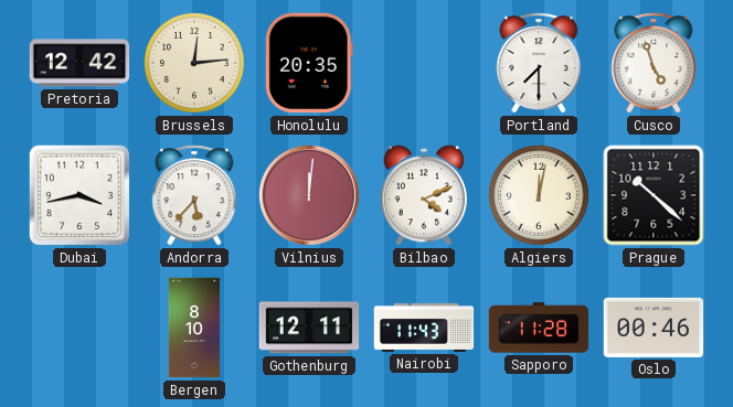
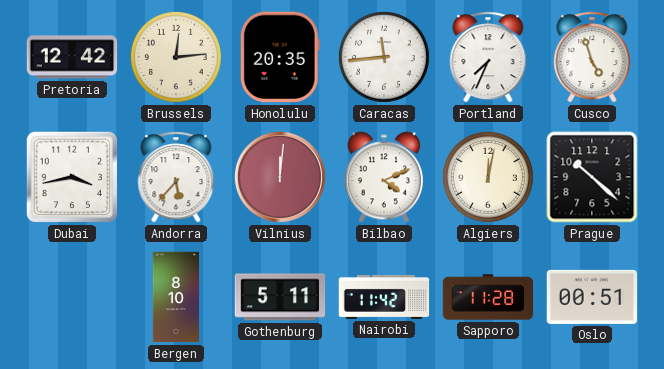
Caracas: none -> 11:44
Portland: 7:30 -> 7:34
Gothenburg: 12:11 -> 5:11
Nairobi: 11:43 -> 11:42
Oslo: 00:46 -> 00:51
